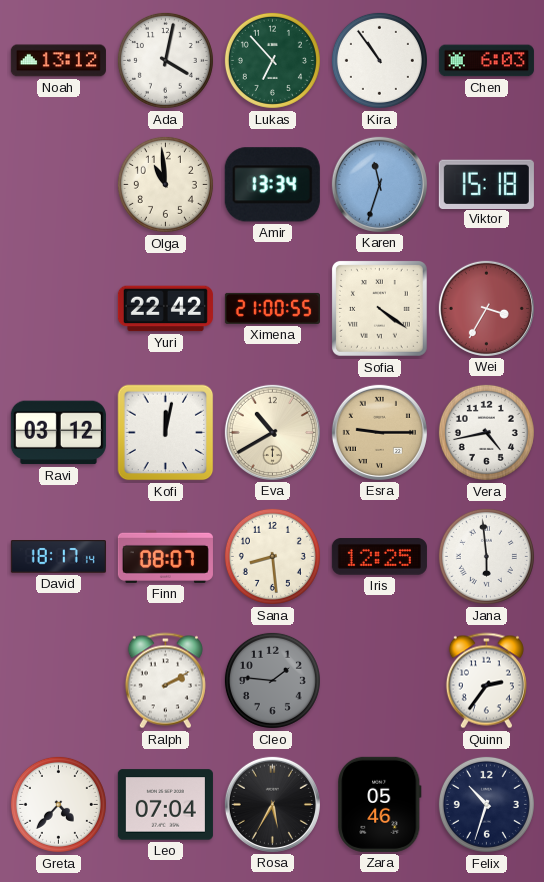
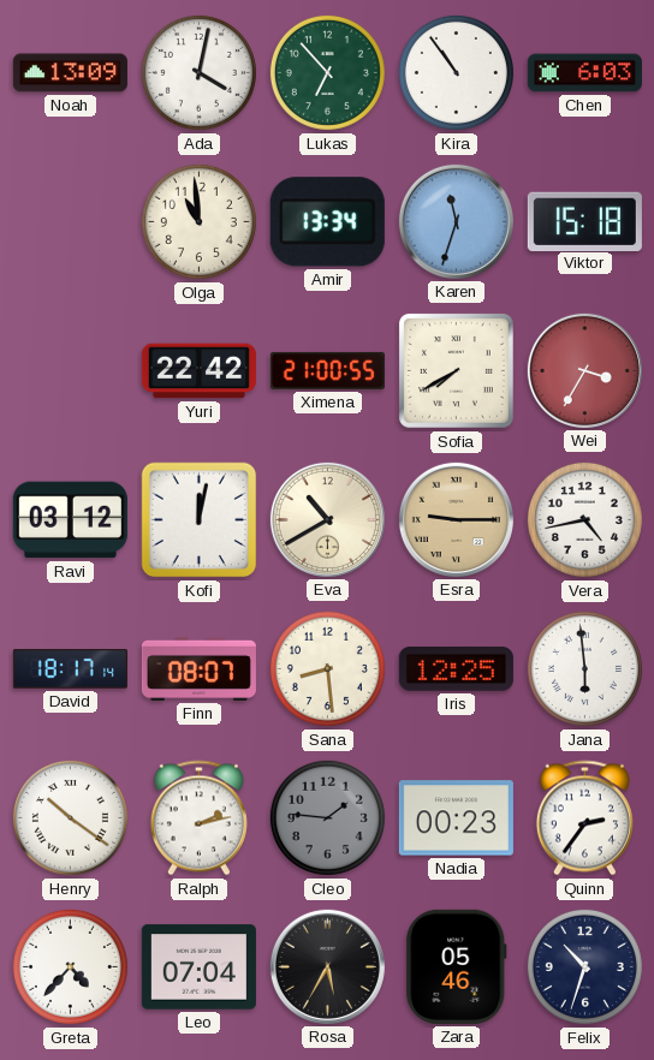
Noah: 13:12 -> 13:09
Sofia: 4:21 -> 7:40
Henry: none -> 10:21
Ralph: 2:10 -> 2:13
Nadia: none -> 00:23
